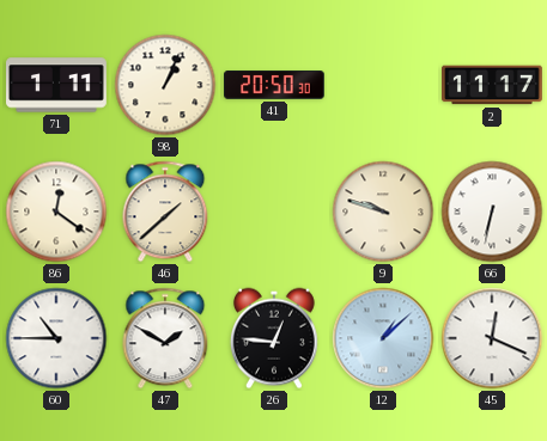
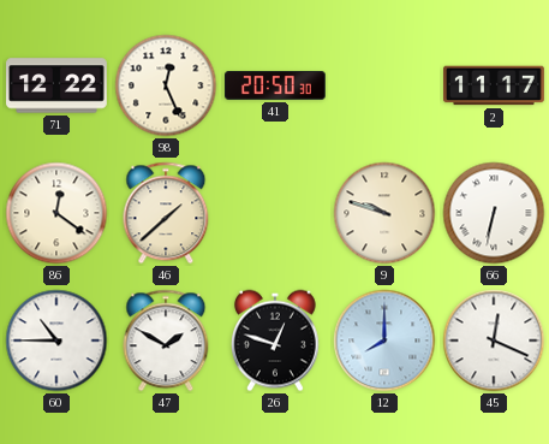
71: 1:11 -> 12:22
98: 1:04 -> 12:26
26: 12:46 -> 12:48
12: 1:08 -> 8:00
